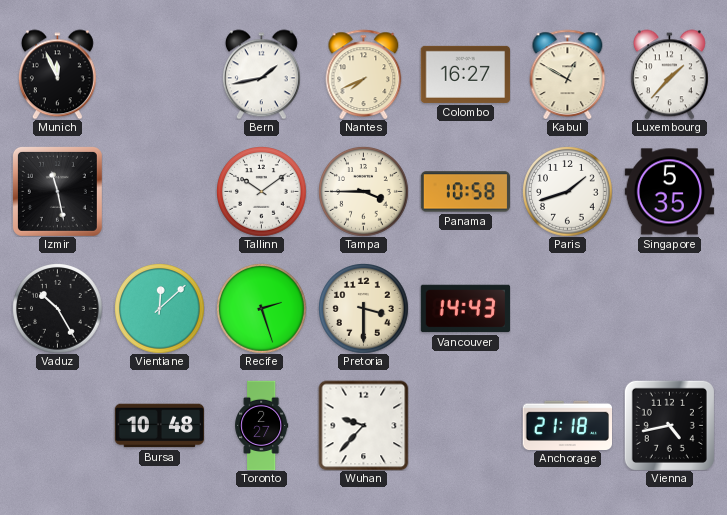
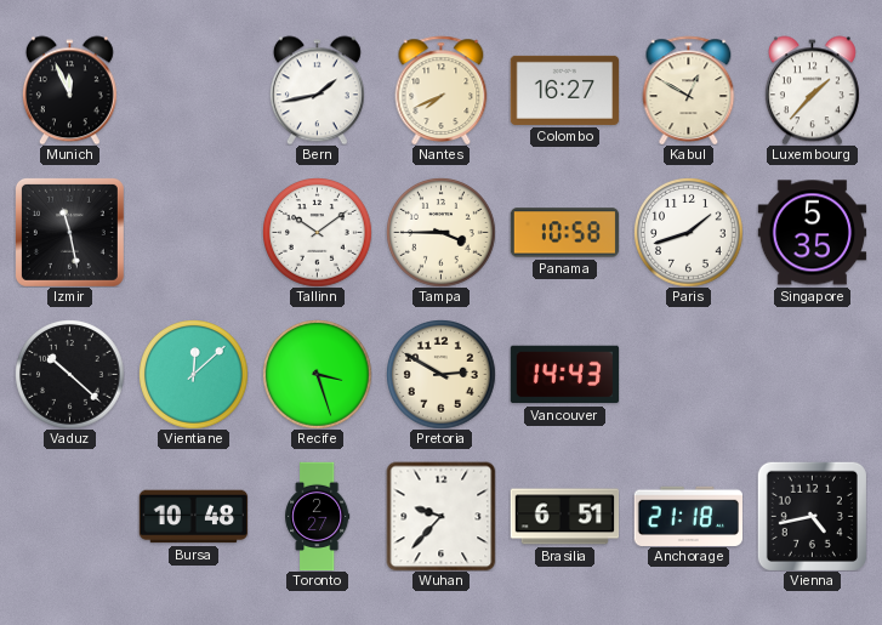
Vaduz: 10:25 -> 10:22
Recife: 2:27 -> 3:27
Pretoria: 3:30 -> 2:50
Brasilia: none -> 6:51
